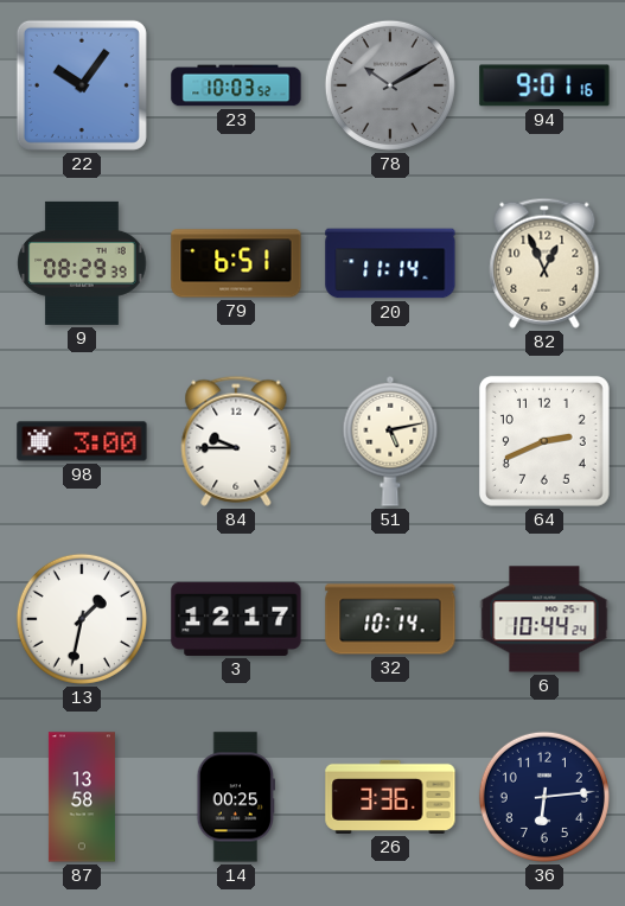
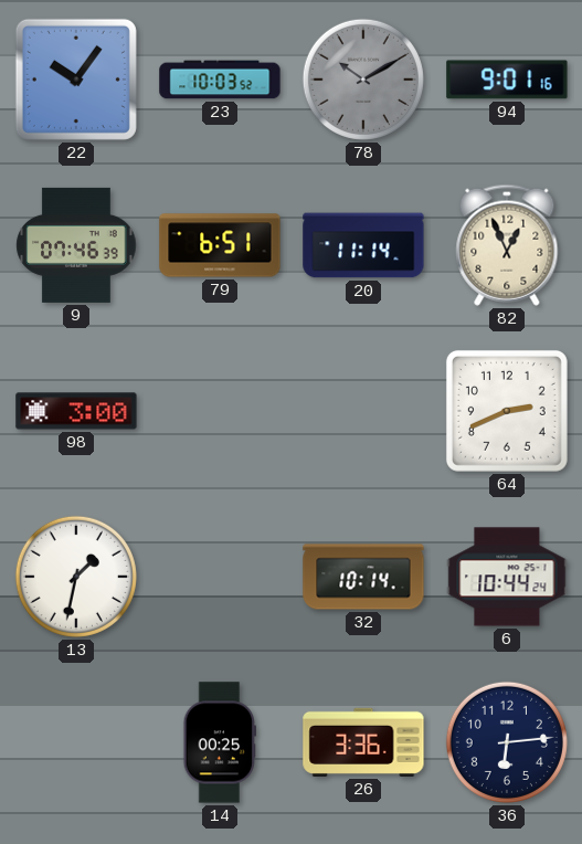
9: 08:29 -> 07:46
84: 9:45 -> none
51: 5:13 -> none
3: 12:17 -> none
87: 13:58 -> none
